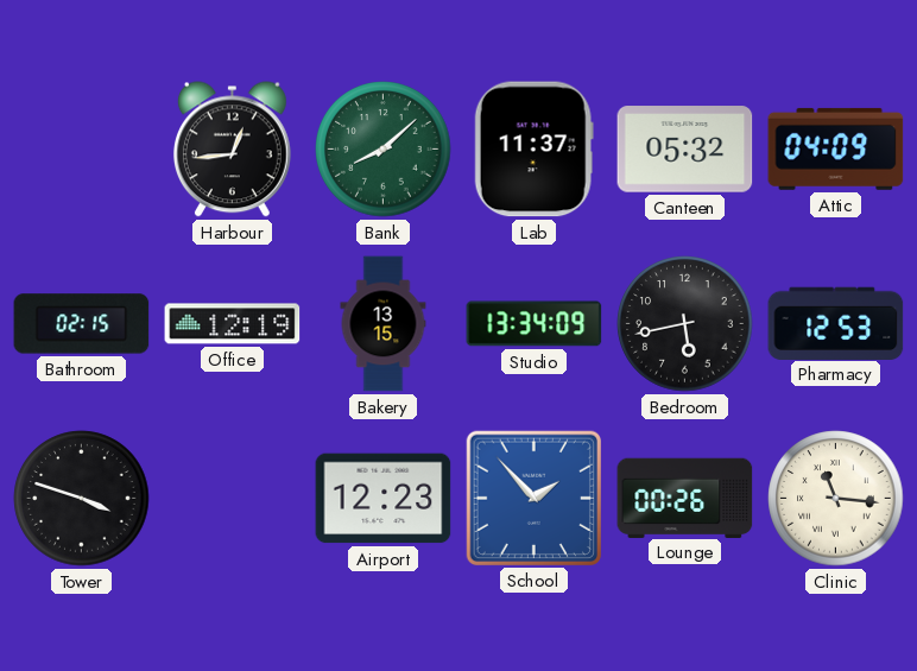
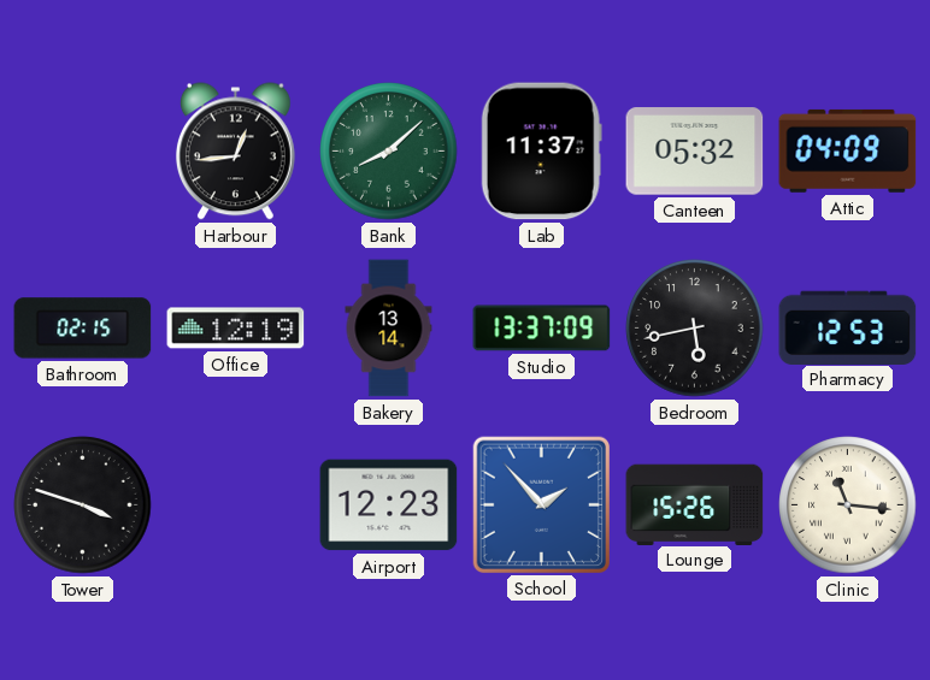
Bakery: 13:15 -> 13:14
Studio: 13:34 -> 13:37
Lounge: 00:26 -> 15:26
